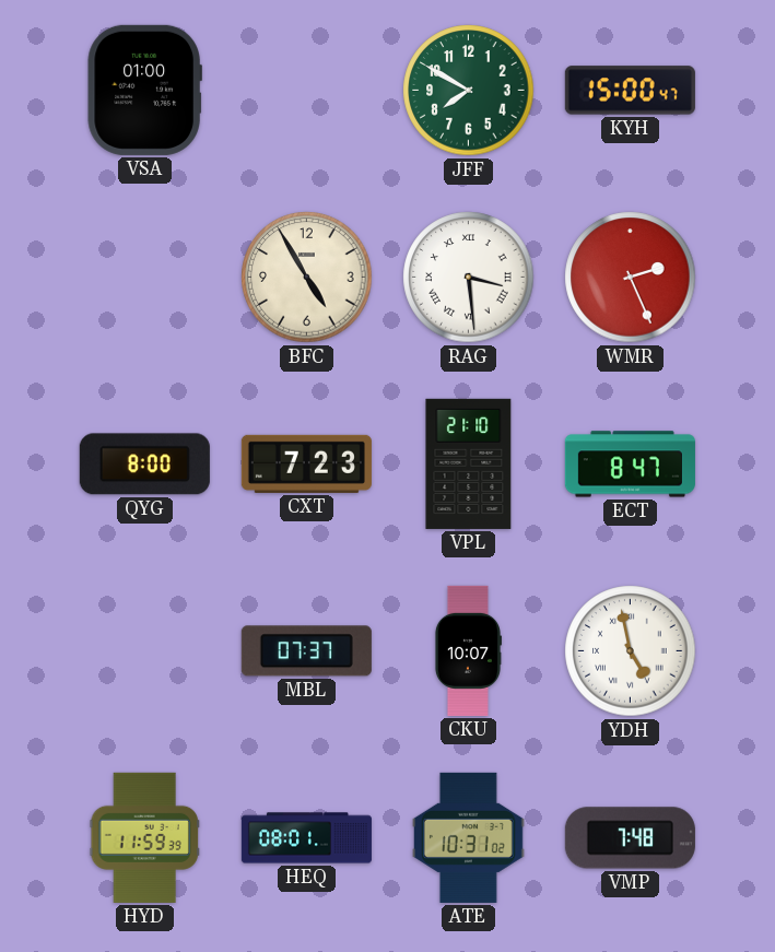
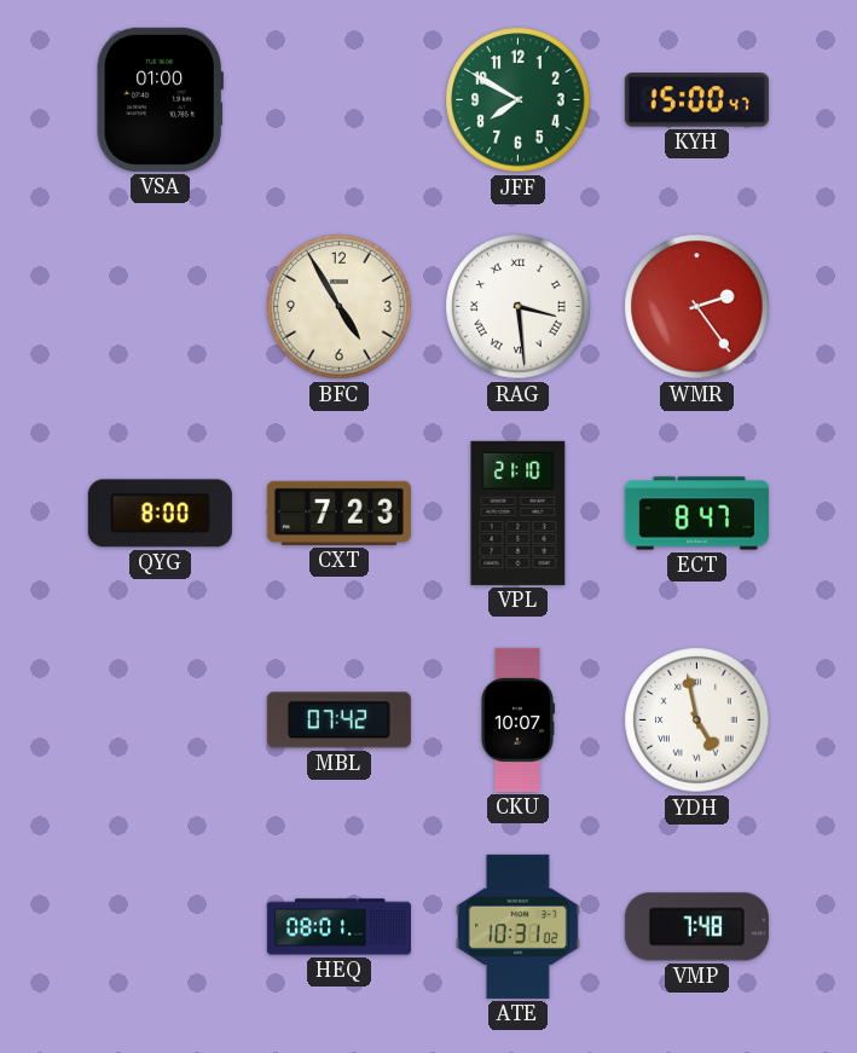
WMR: 2:26 -> 2:24
MBL: 07:37 -> 07:42
HYD: 11:59 -> none
